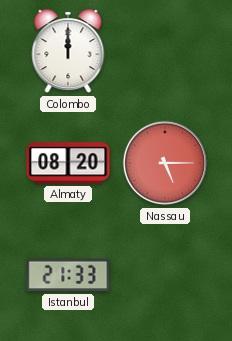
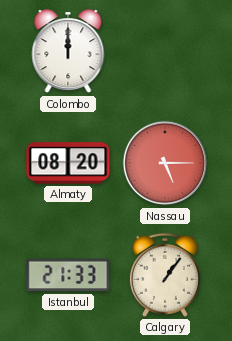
Calgary: none -> 1:06
